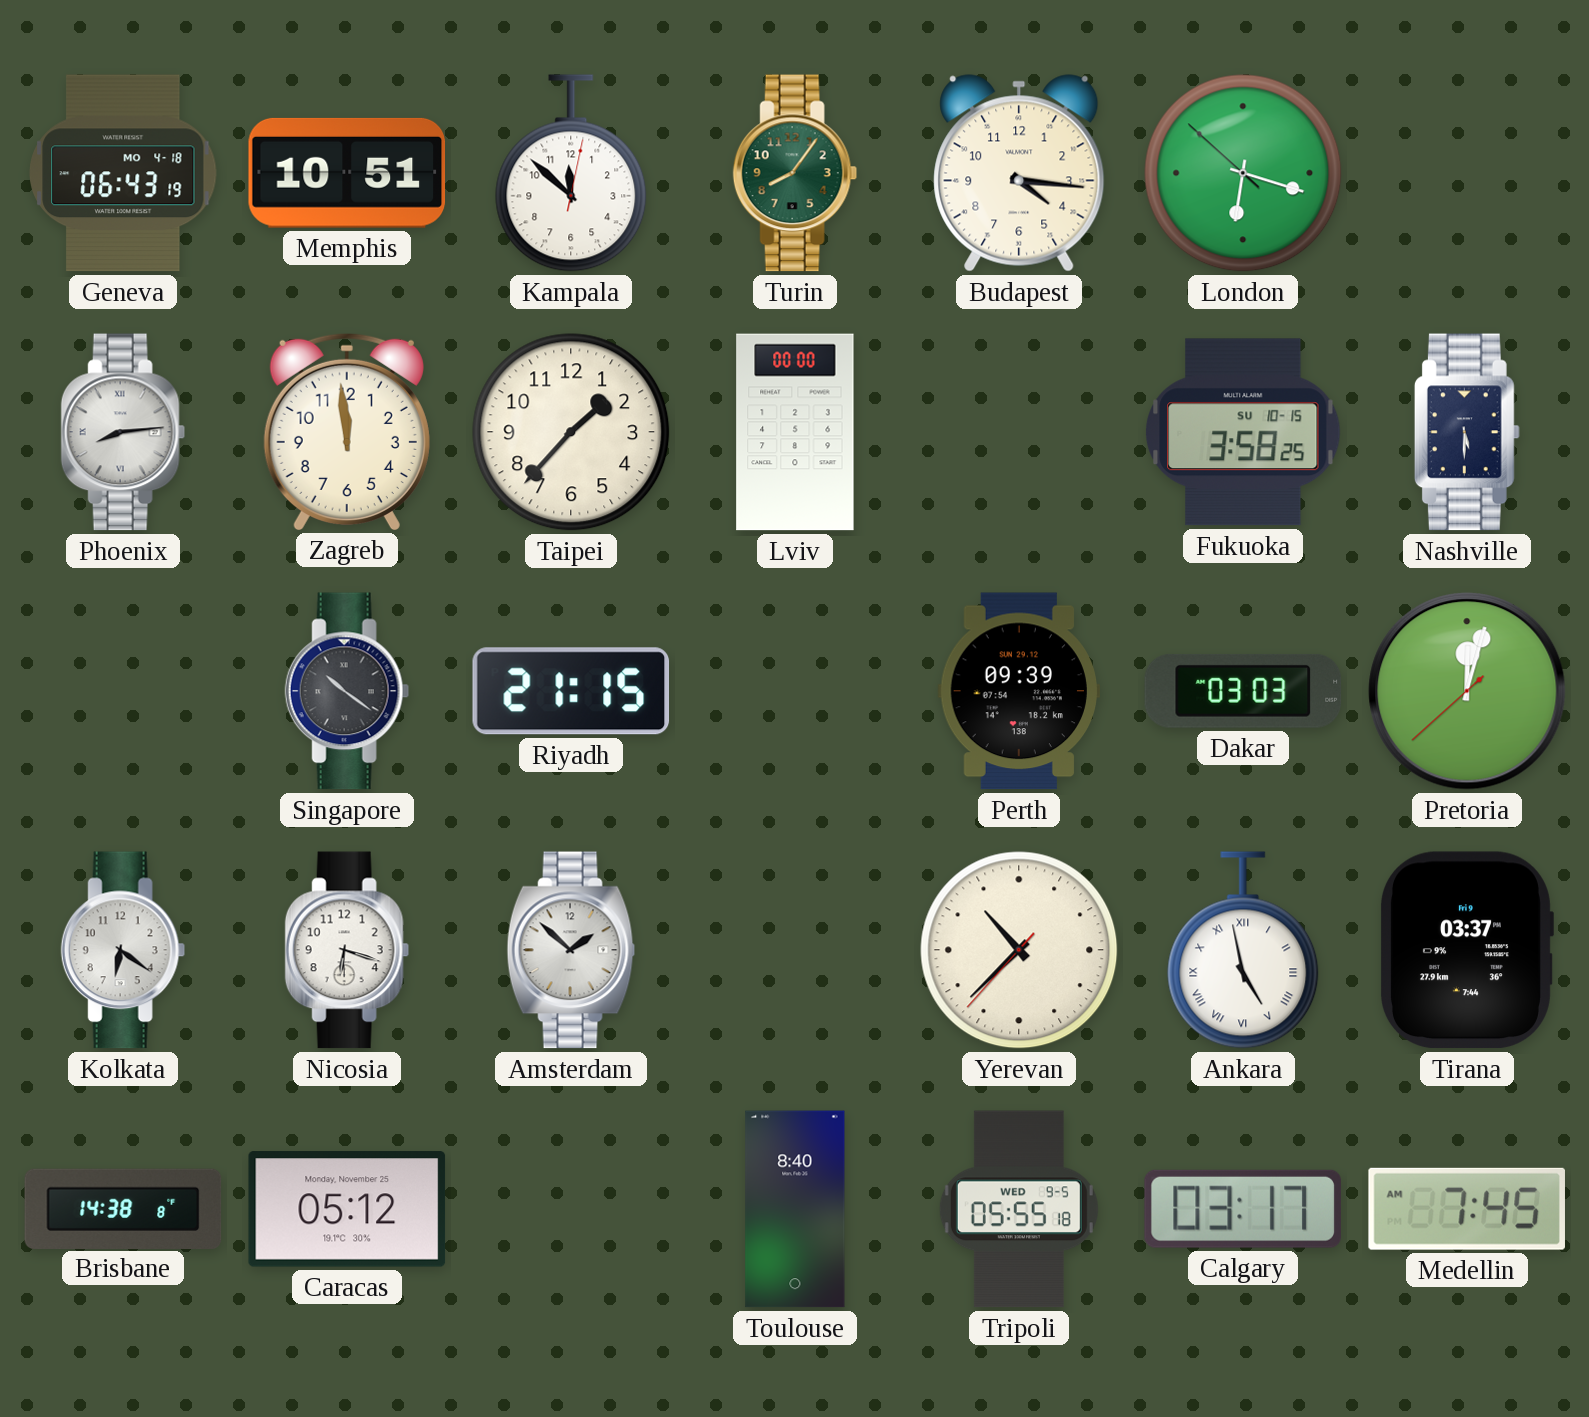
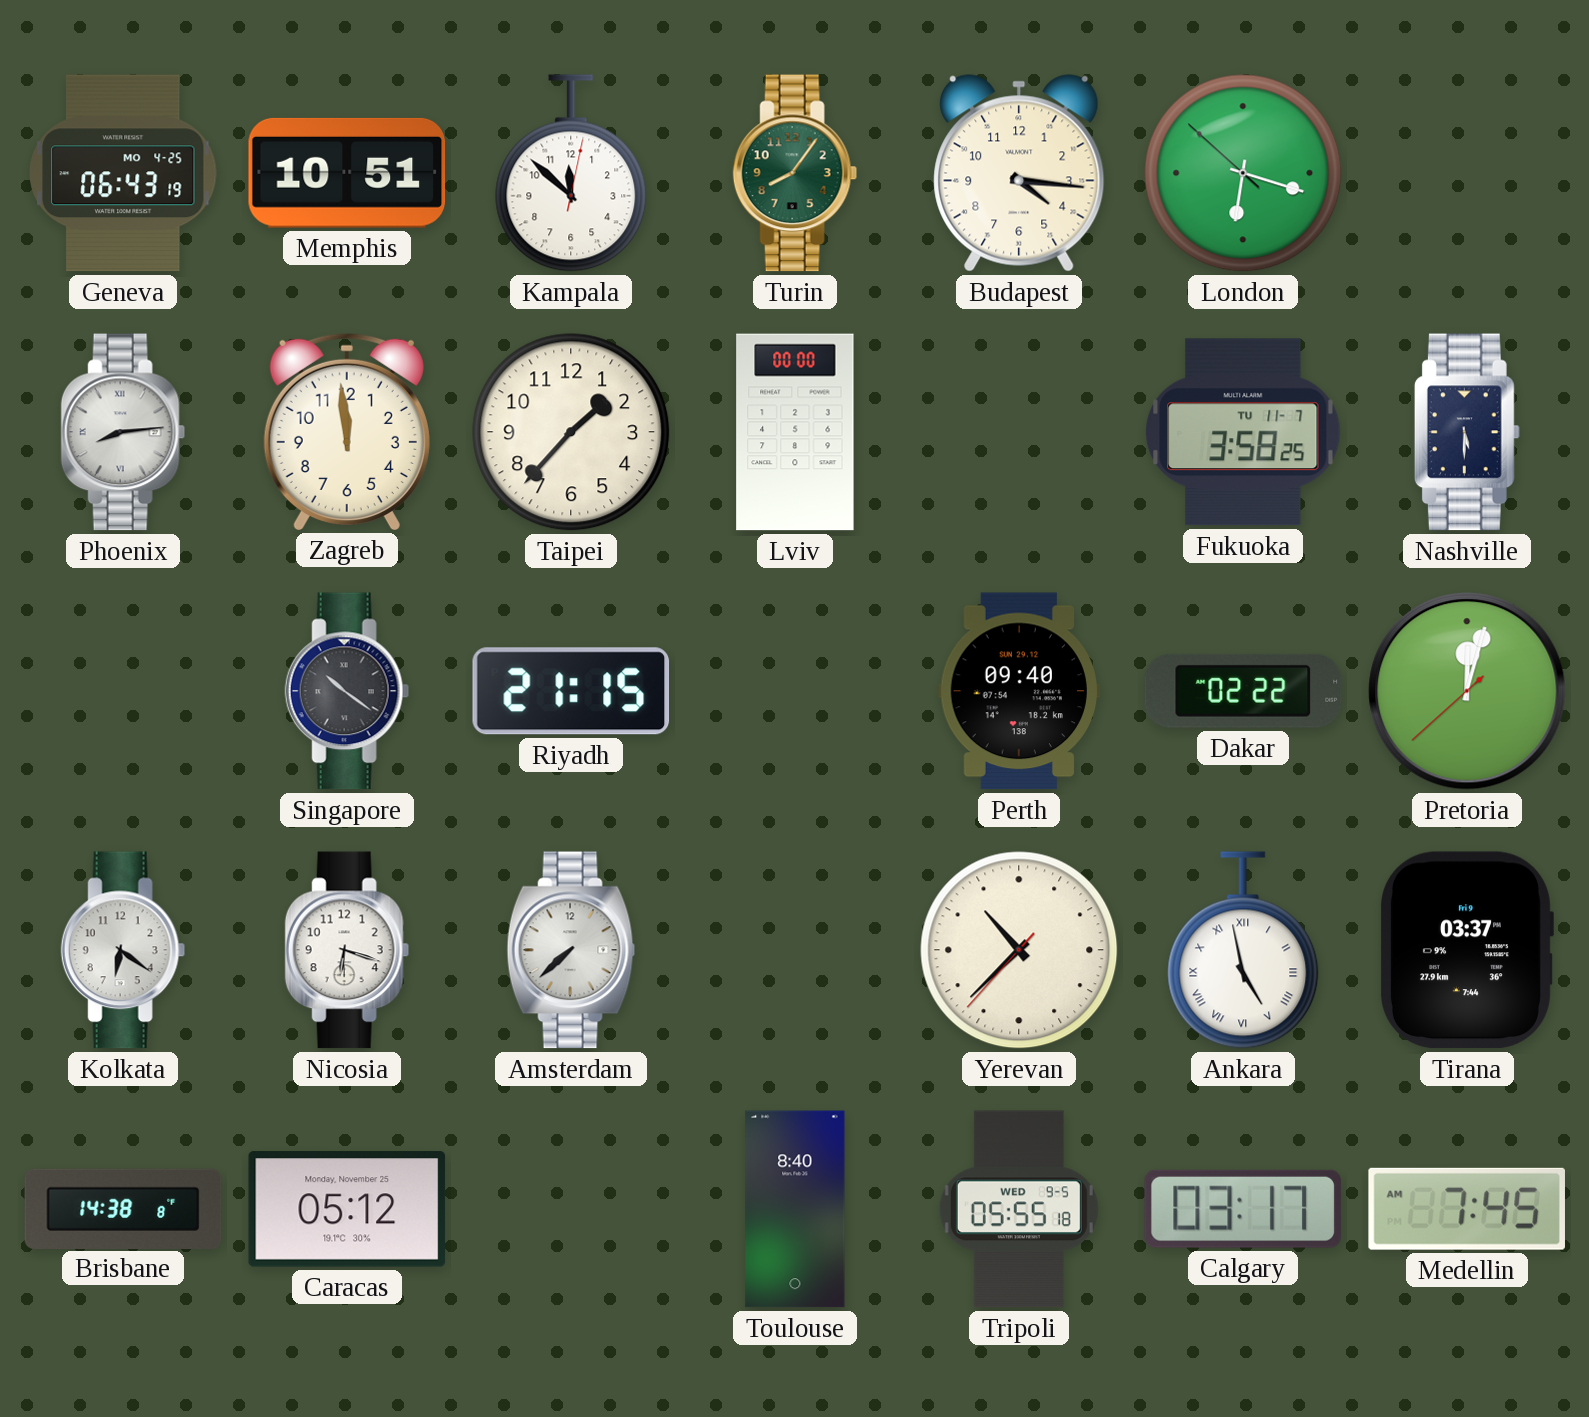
Geneva date: MO 4-18 -> MO 4-25
Fukuoka date: SU 10-15 -> TU 11-7
Perth: 09:39 -> 09:40
Dakar: 03:03 -> 02:22
Amsterdam: 1:52 -> 7:38
